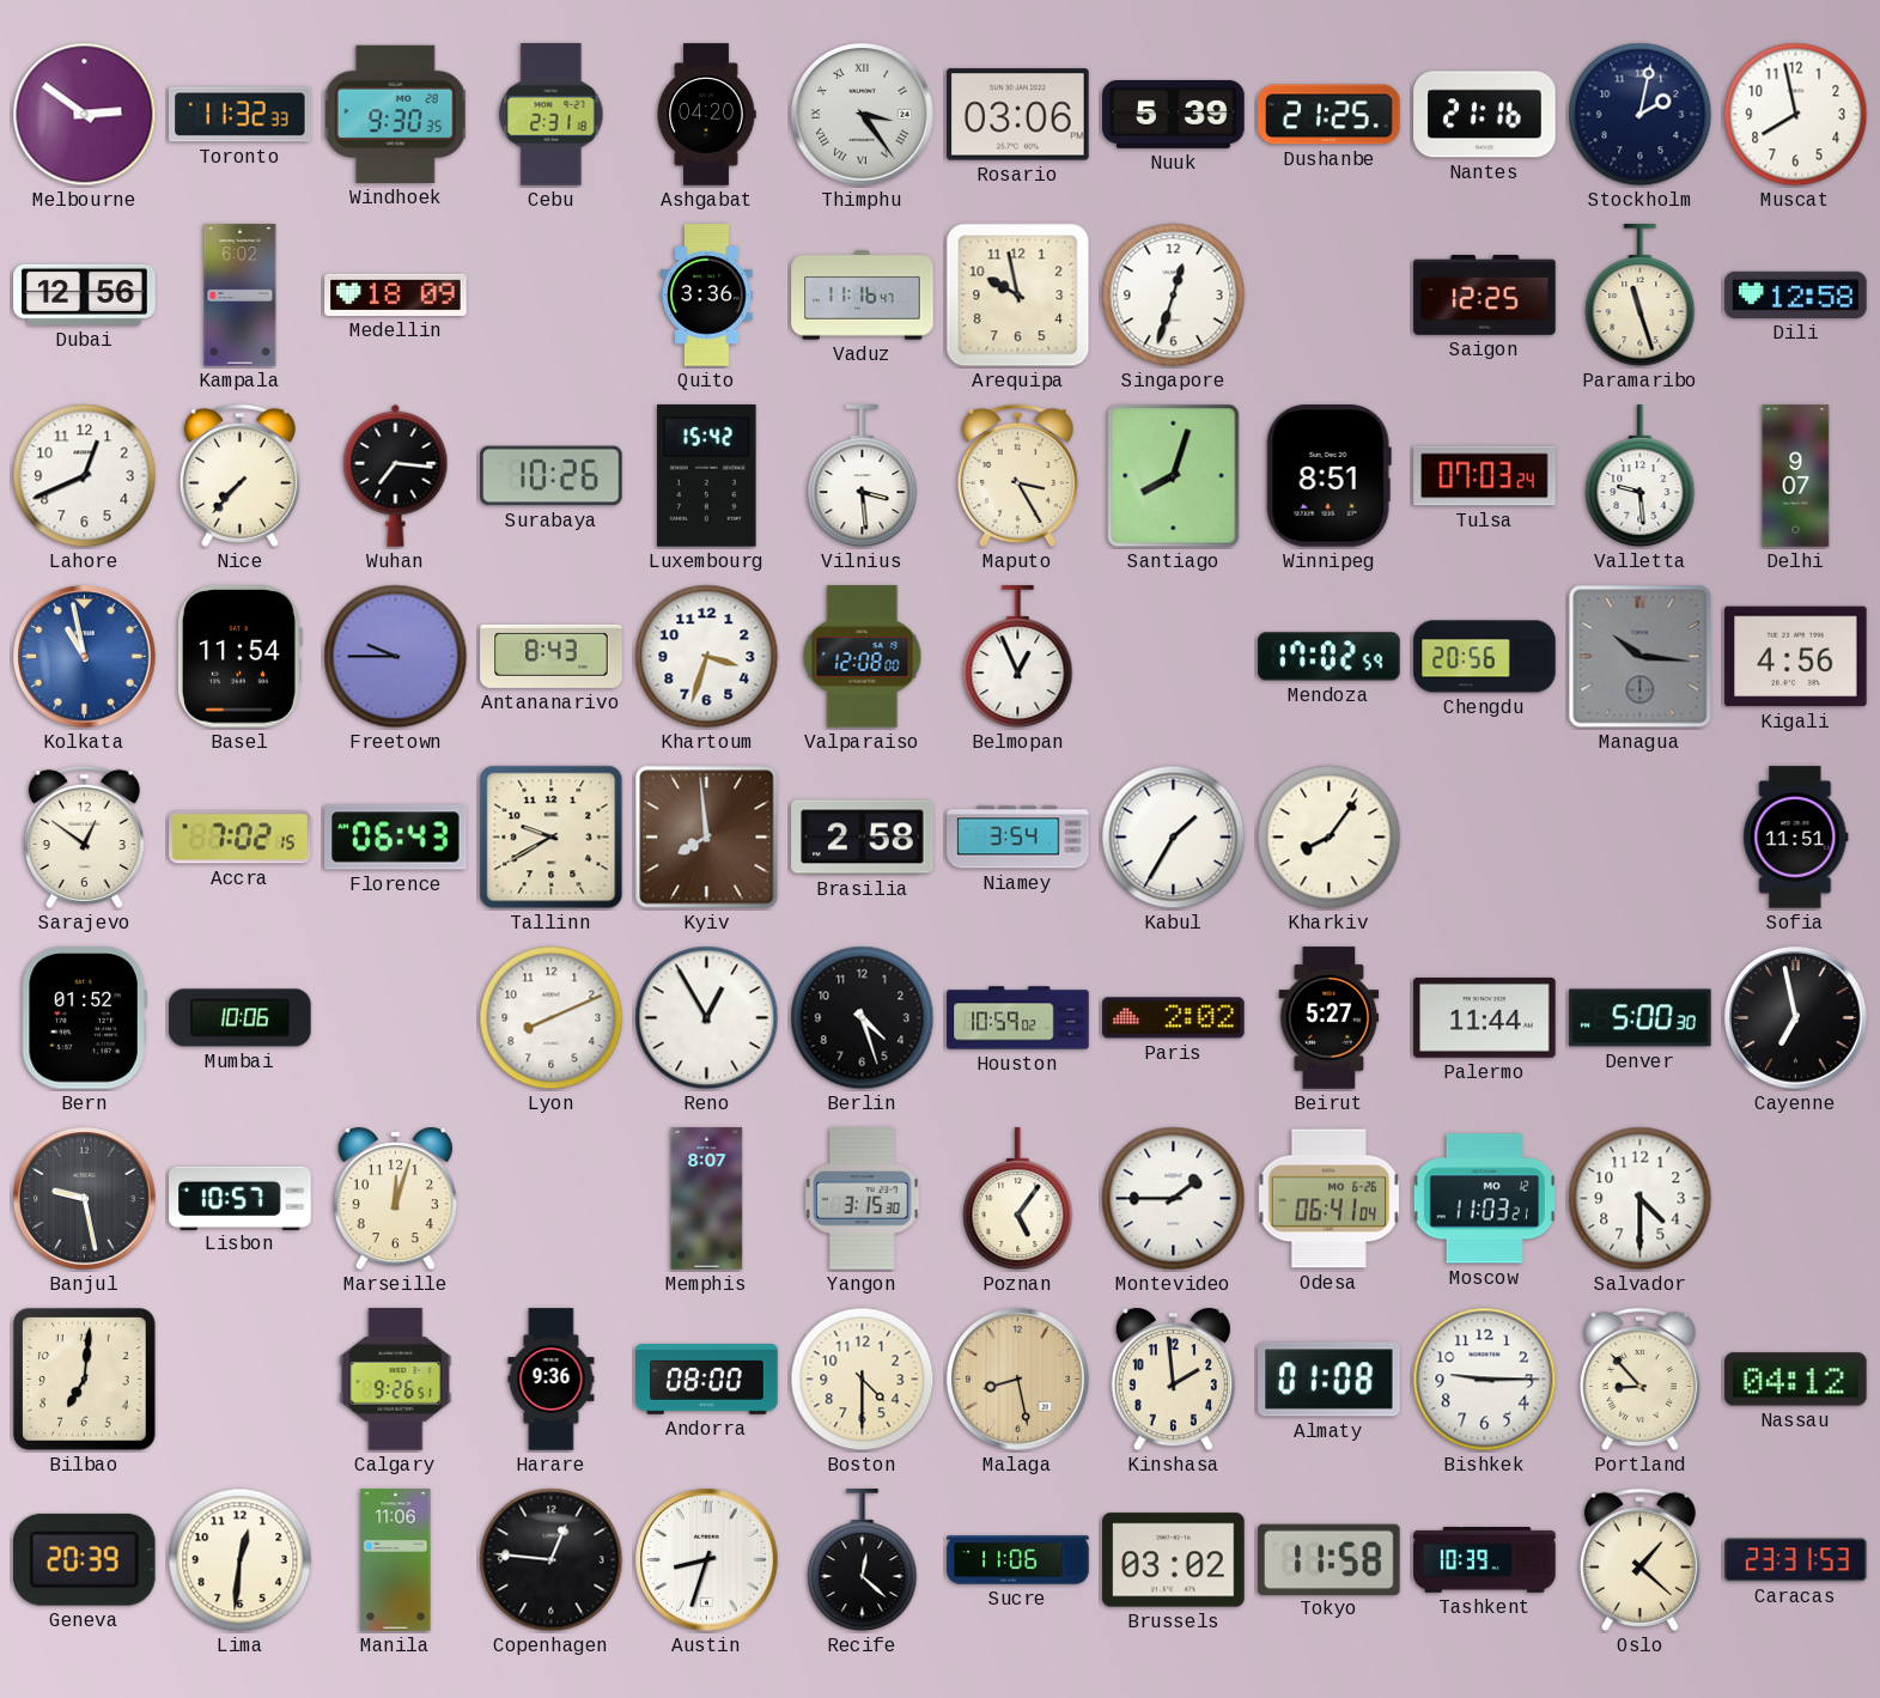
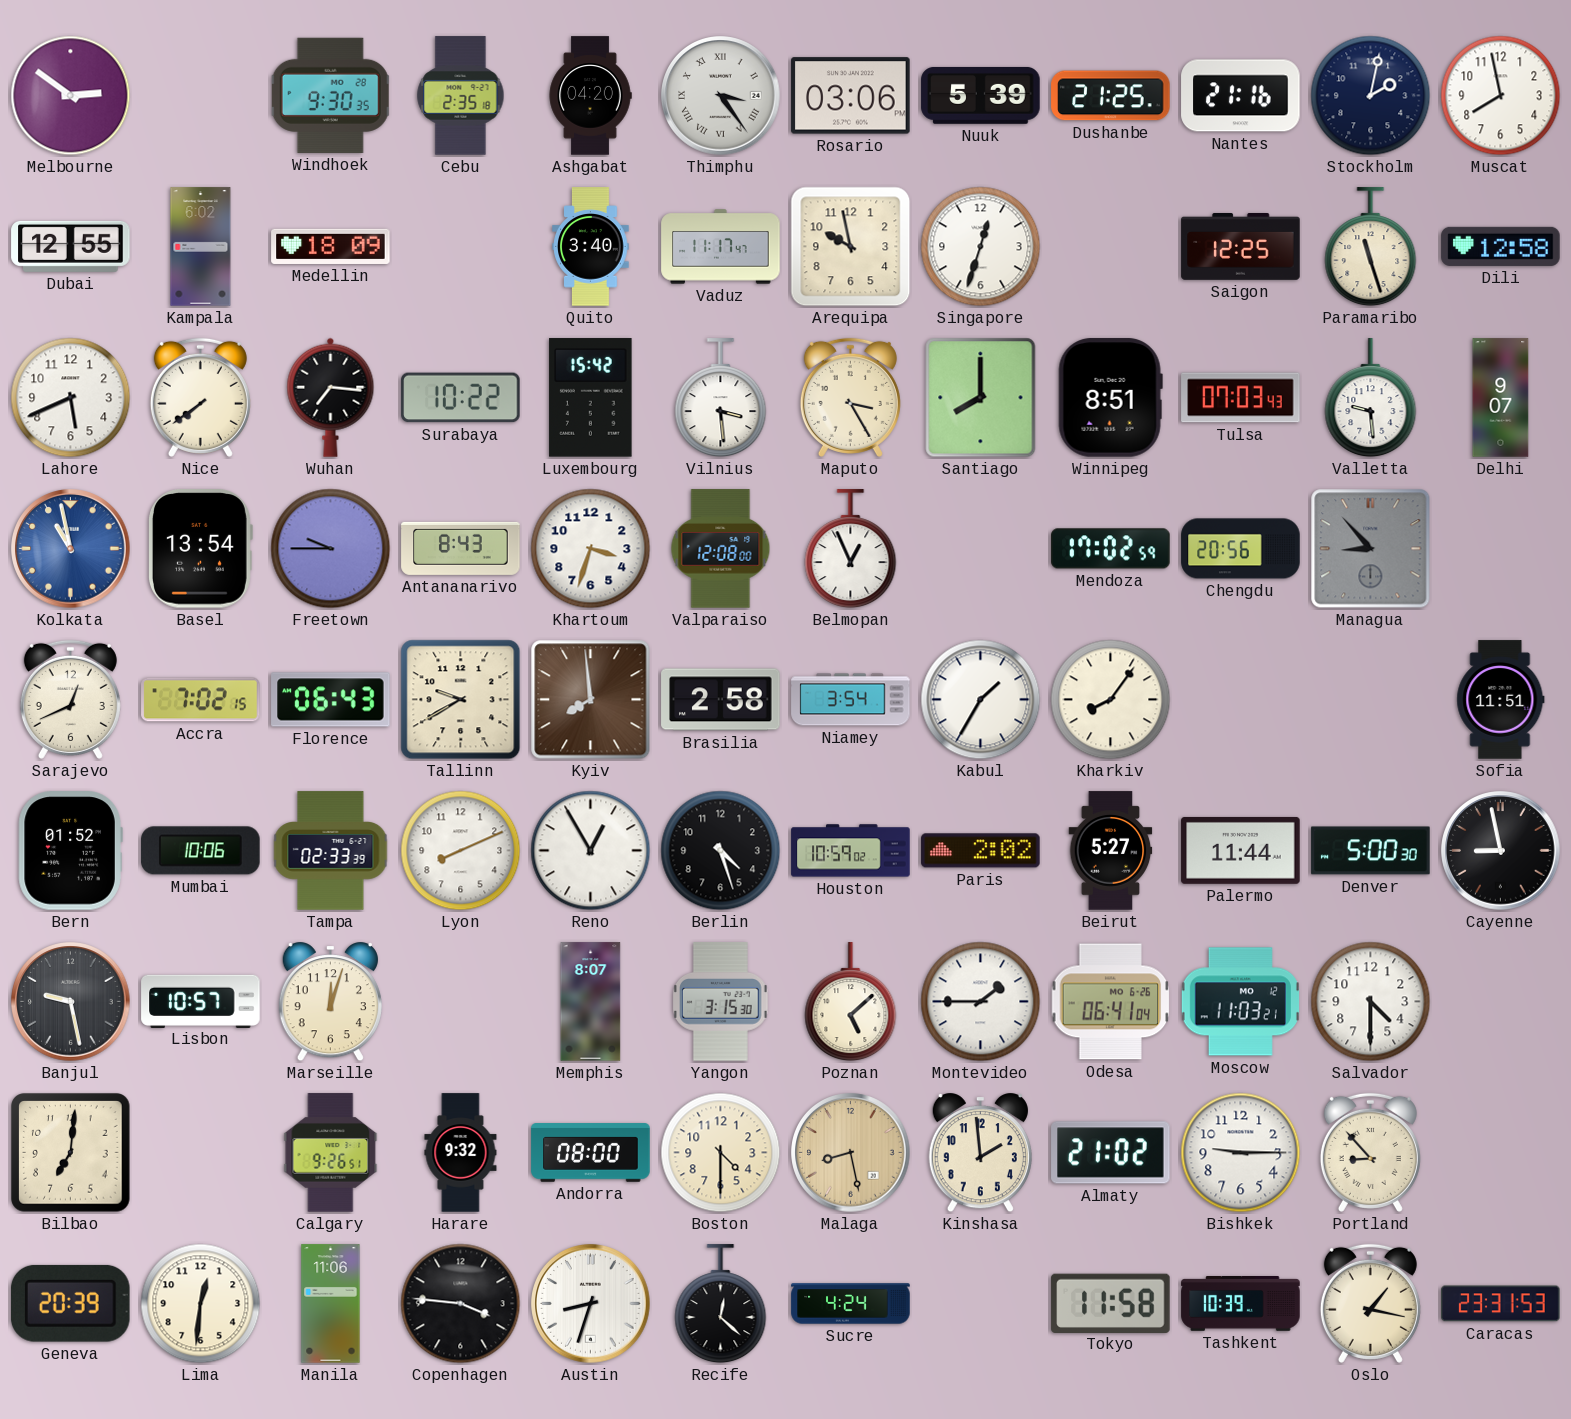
Toronto: 11:32 -> none
Cebu: 2:31 -> 2:35
Dubai: 12:56 -> 12:55
Quito: 3:36 -> 3:40
Vaduz: 11:16 -> 11:17
Lahore: 12:41 -> 5:41
Nice: 7:37 -> 7:39
Surabaya: 10:26 -> 10:22
Santiago: 8:03 -> 8:00
Tulsa: 07:03:24 -> 07:03:43
Basel: 11:54 -> 13:54
Managua: 10:16 -> 8:53
Kigali: 4:56 -> none
Sarajevo: 12:51 -> 12:41
Tampa: none -> 02:33
Cayenne: 6:58 -> 8:58
Poznan: 5:06 -> 5:08
Harare: 9:36 -> 9:32
Almaty: 01:08 -> 21:02
Nassau: 04:12 -> none
Copenhagen: 12:46 -> 3:46
Sucre: 11:06 -> 4:24
Brussels: 03:02 -> none
Oslo: 1:22 -> 1:17
